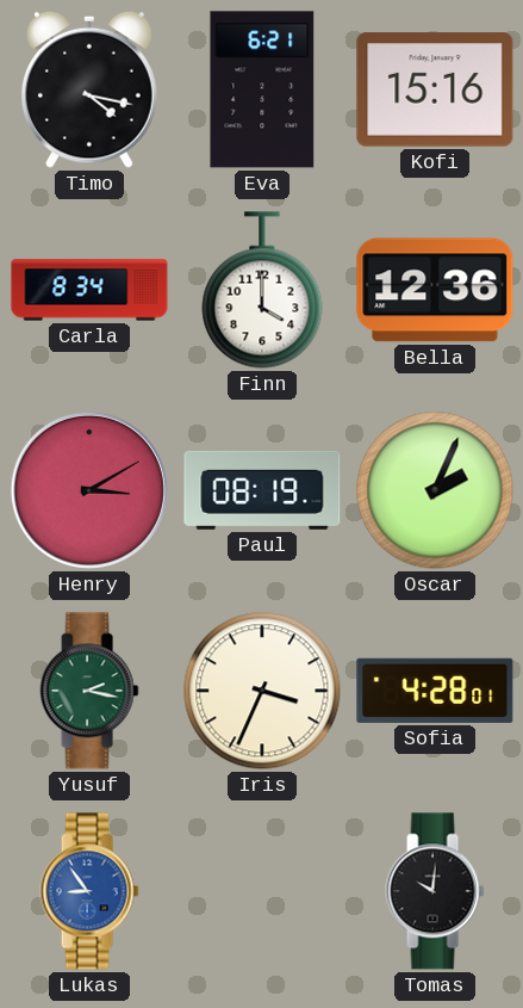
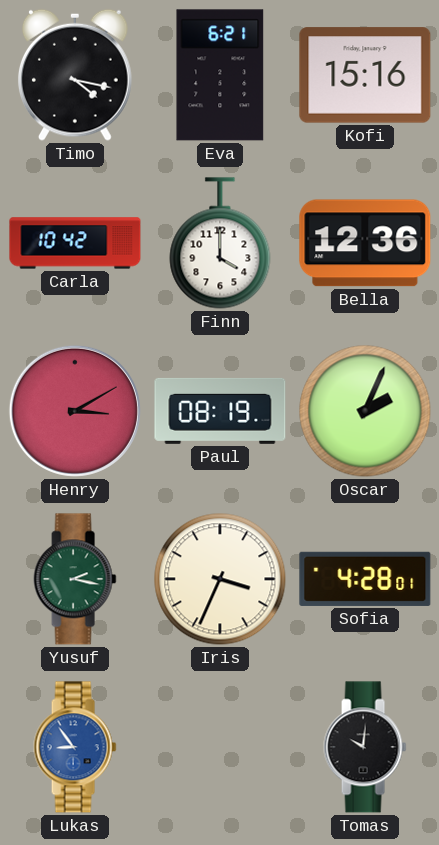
Carla: 8:34 -> 10:42
